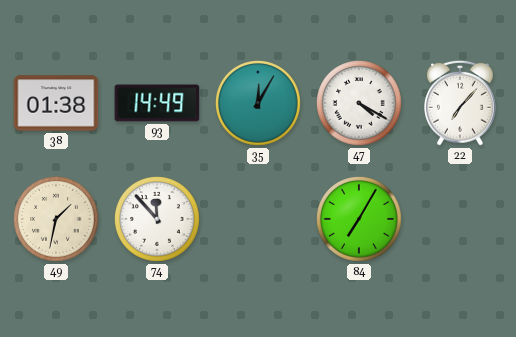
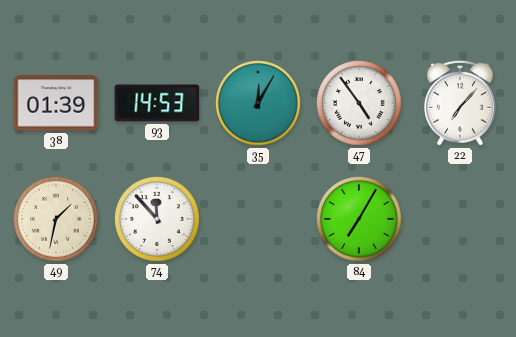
38: 01:38 -> 01:39
93: 14:49 -> 14:53
47: 4:20 -> 4:54
